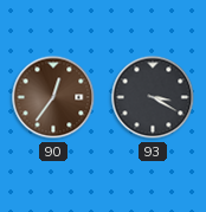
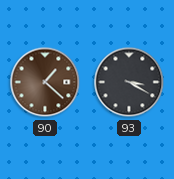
90: 12:36 -> 1:22
